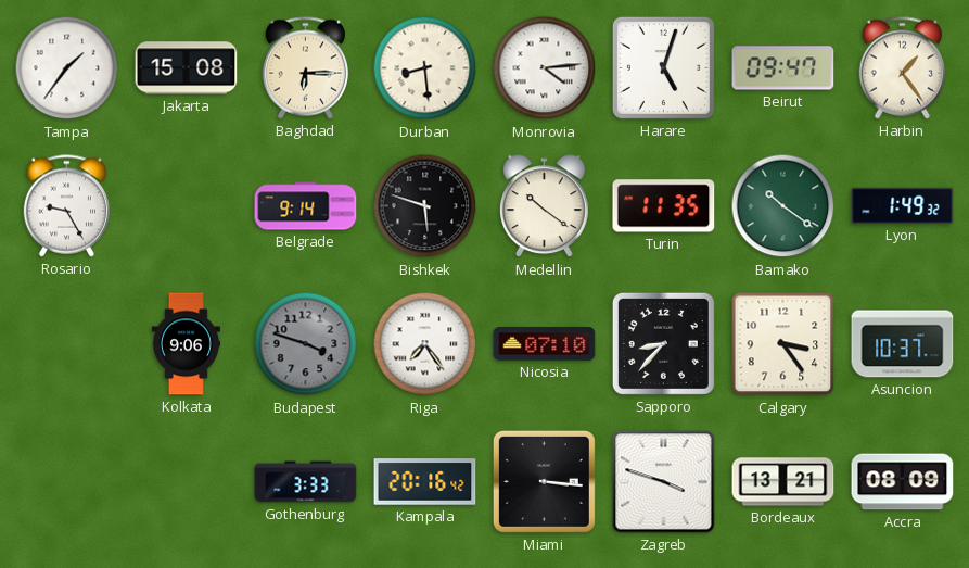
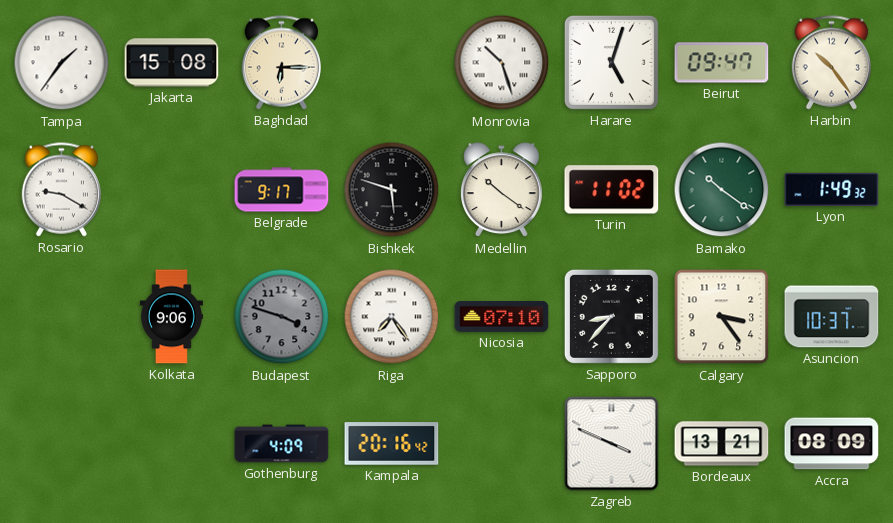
Durban: 8:29 -> none
Monrovia: 4:14 -> 10:27
Harbin: 1:24 -> 10:24
Rosario: 9:25 -> 9:20
Belgrade: 9:14 -> 9:17
Turin: 11:35 -> 11:02
Gothenburg: 3:33 -> 4:09
Miami: 3:16 -> none
Zagreb: 3:48 -> 3:49
